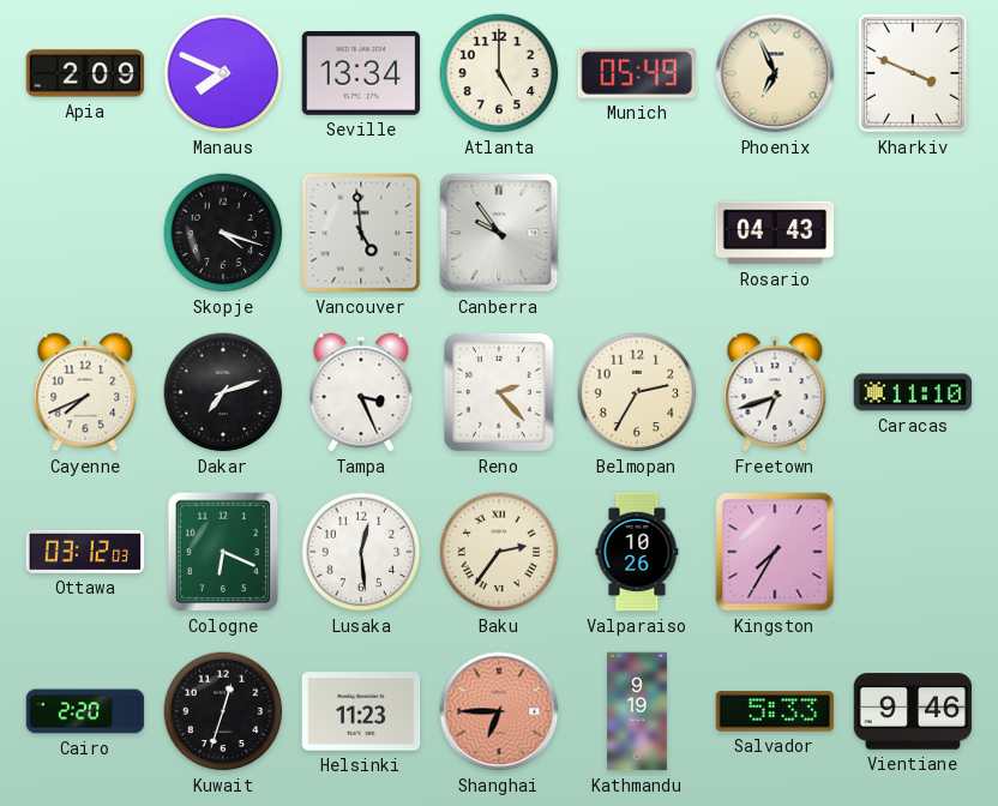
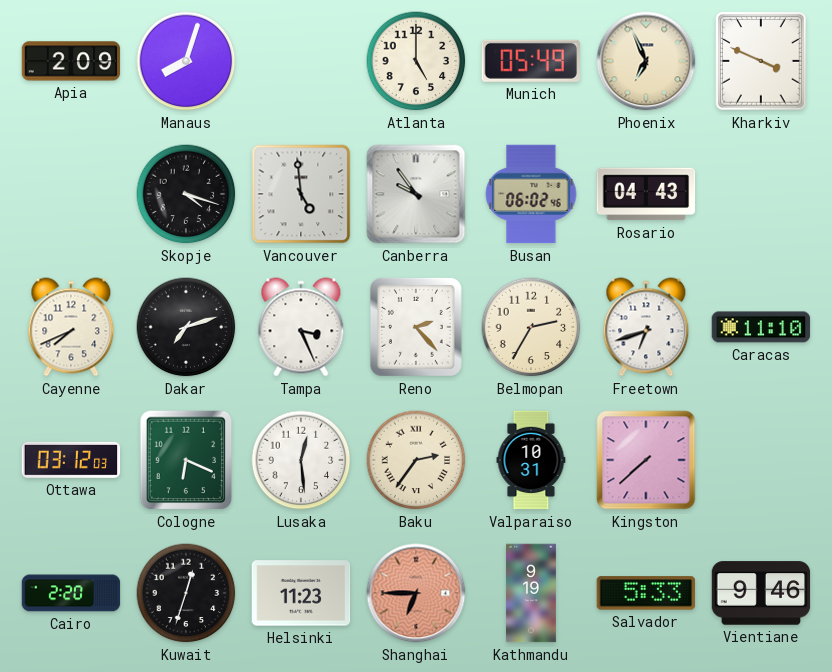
Manaus: 7:49 -> 8:03
Seville: 13:34 -> none
Busan: none -> 06:02
Valparaiso: 10:26 -> 10:31
Kingston: 7:35 -> 7:38
